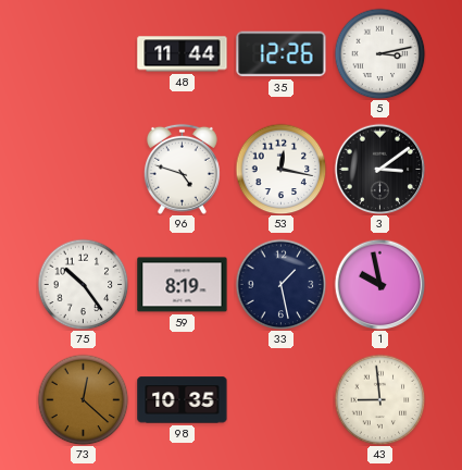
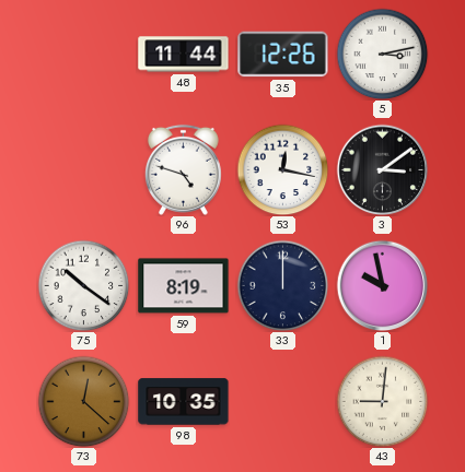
75: 10:24 -> 10:21
33: 1:28 -> 12:00
43: 8:59 -> 9:01
